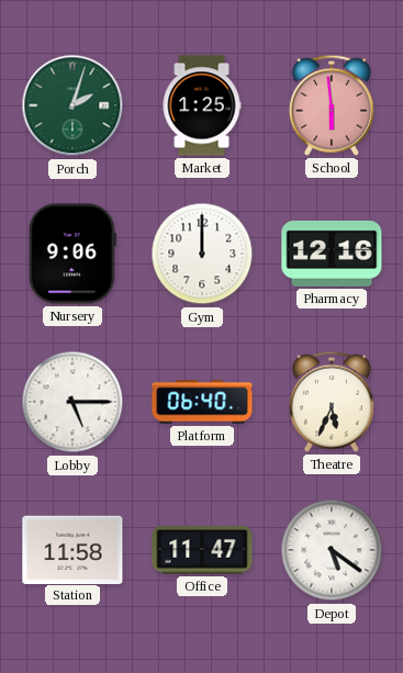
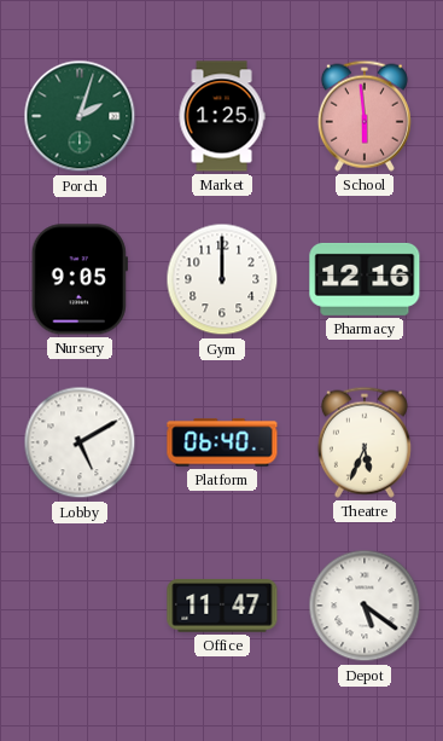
Nursery: 9:06 -> 9:05
Lobby: 5:15 -> 5:10
Station: 11:58 -> none
